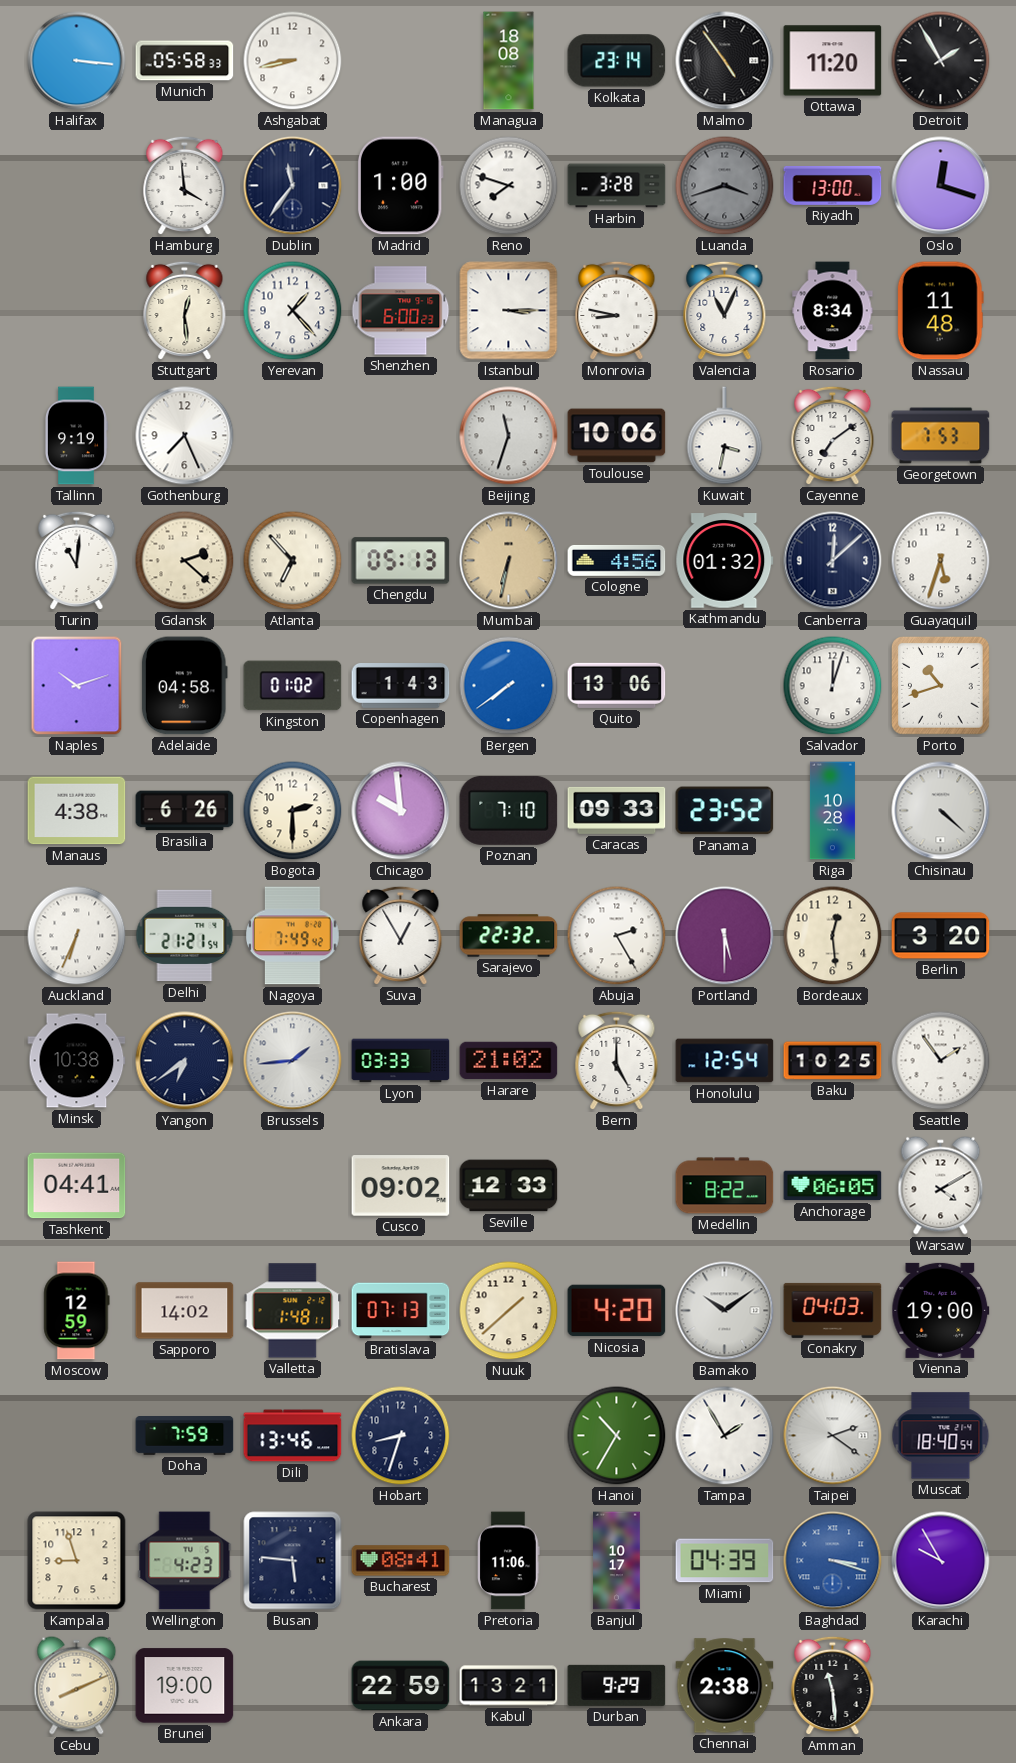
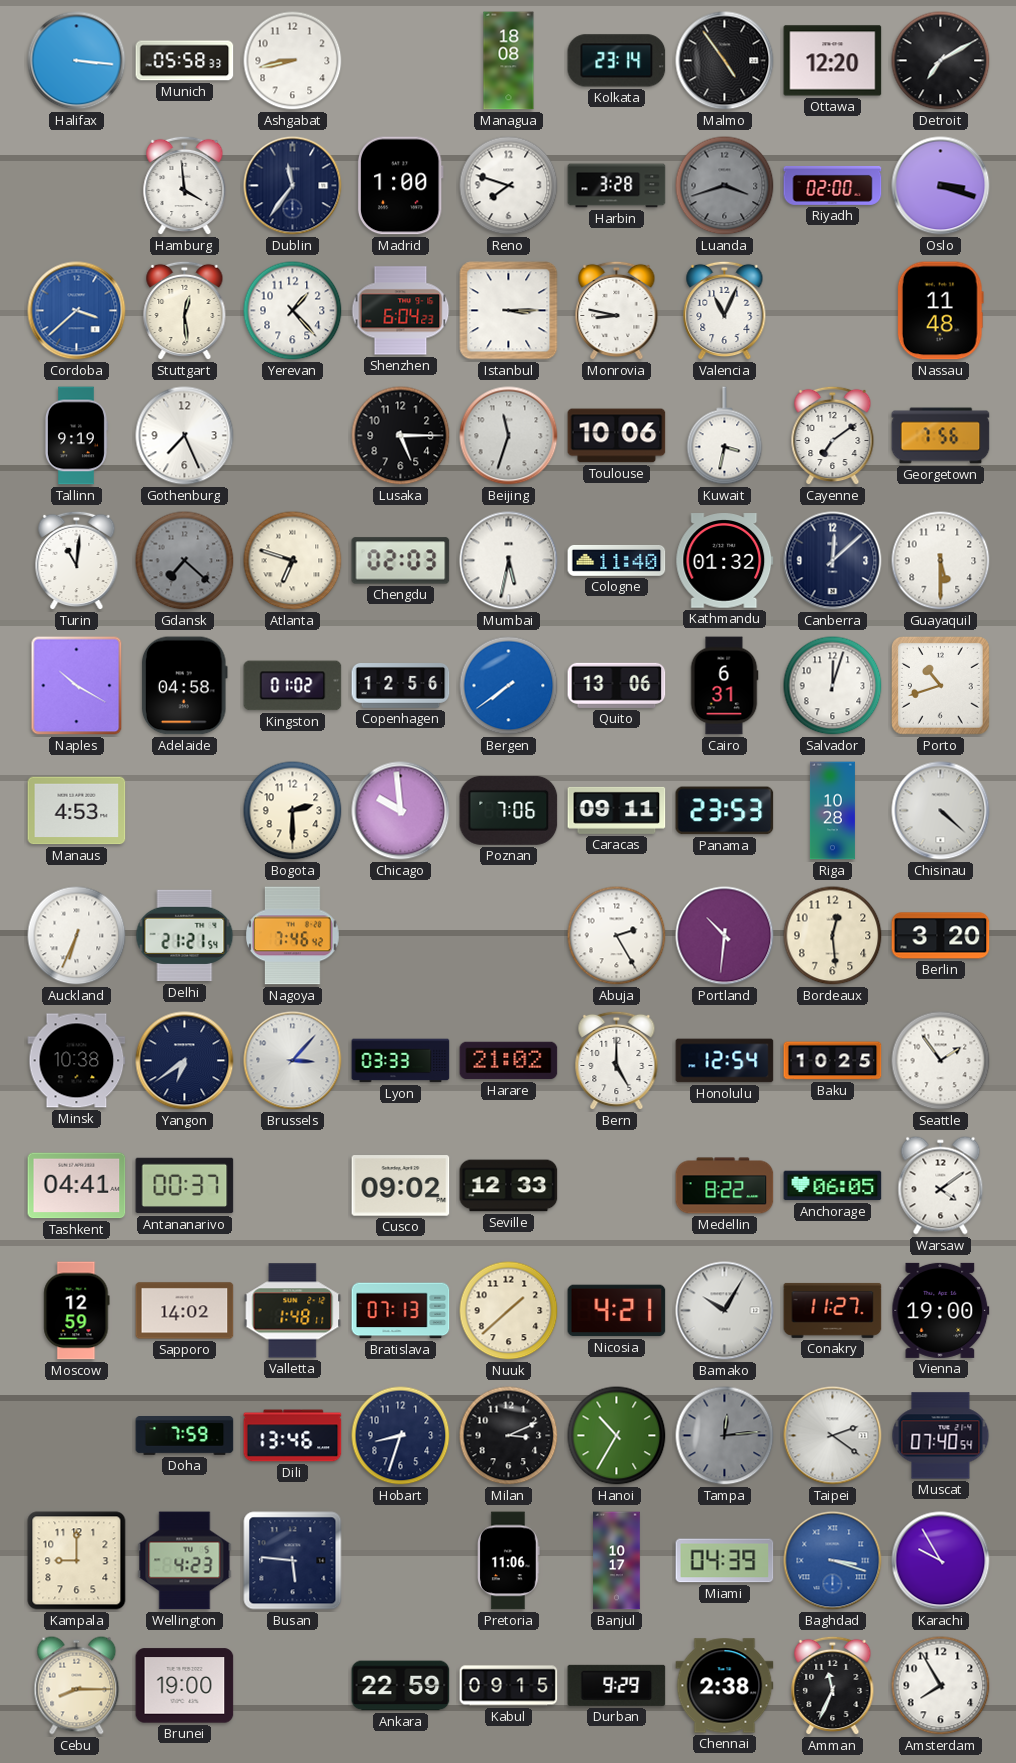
Ottawa: 11:20 -> 12:20
Detroit: 1:55 -> 7:10
Riyadh: 13:00 -> 02:00
Oslo: 12:18 -> 3:18
Cordoba: none -> 3:38
Shenzhen: 6:00 -> 6:04
Rosario: 8:34 -> none
Lusaka: none -> 5:15
Georgetown: 7:53 -> 7:56
Gdansk: 2:22 -> 7:22
Gdansk dial: cream -> grey
Atlanta: 6:53 -> 6:48
Chengdu: 05:13 -> 02:03
Mumbai: 6:32 -> 5:32
Mumbai dial: champagne -> white
Cologne: 4:56 -> 11:40
Guayaquil: 5:33 -> 5:30
Naples: 10:12 -> 10:20
Copenhagen: 1:43 -> 12:56
Cairo: none -> 6:31
Manaus: 4:38 -> 4:53
Brasilia: 6:26 -> none
Poznan: 7:10 -> 7:06
Caracas: 09:33 -> 09:11
Panama: 23:52 -> 23:53
Nagoya: 7:49 -> 7:46
Suva: 12:55 -> none
Sarajevo: 22:32 -> none
Portland: 5:30 -> 10:31
Brussels: 1:44 -> 3:07
Antananarivo: none -> 00:37
Warsaw: 4:10 -> 4:09
Nicosia: 4:20 -> 4:21
Bamako: 10:09 -> 10:05
Conakry: 04:03 -> 11:27
Milan: none -> 3:11
Tampa: 1:55 -> 12:14
Tampa dial: white -> grey
Muscat: 18:40 -> 07:40
Kampala: 8:57 -> 9:00
Bucharest: 08:41 -> none
Cebu: 8:11 -> 8:15
Kabul: 13:21 -> 09:15
Amman: 11:29 -> 11:34
Amsterdam: none -> 7:55
